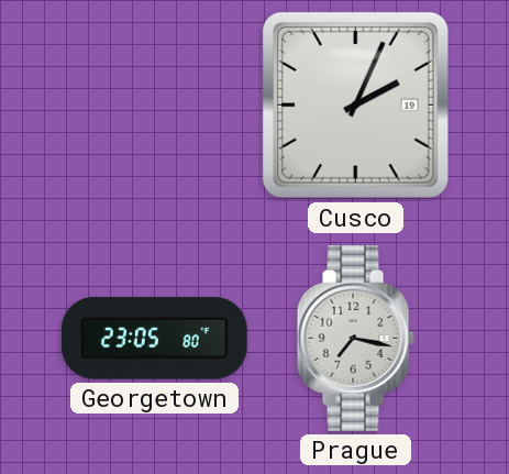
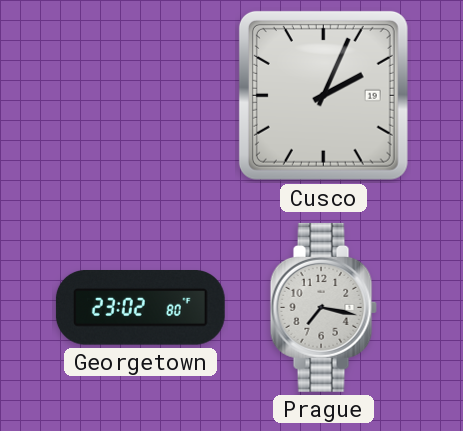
Georgetown: 23:05 -> 23:02
